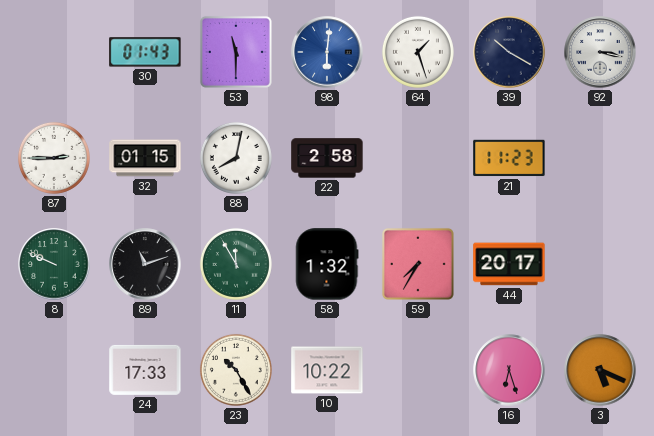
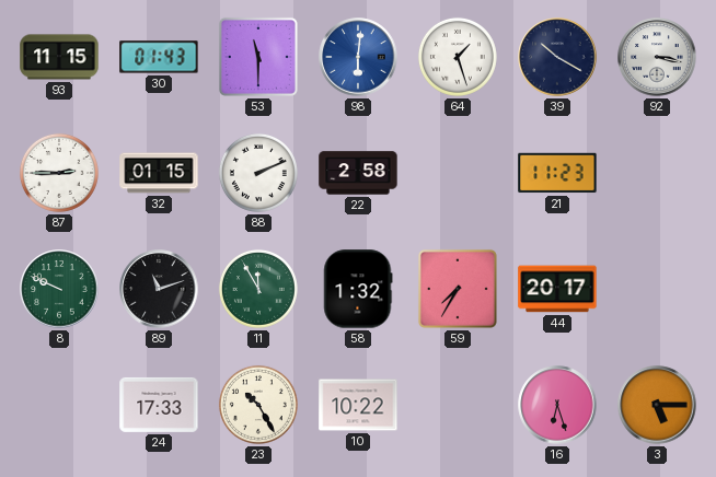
93: none -> 11:15
88: 8:02 -> 2:11
3: 5:19 -> 5:15
